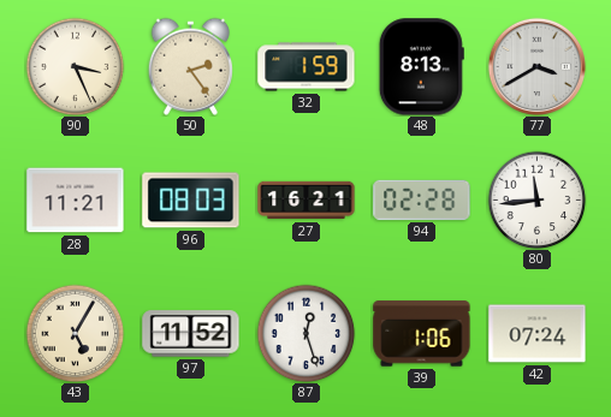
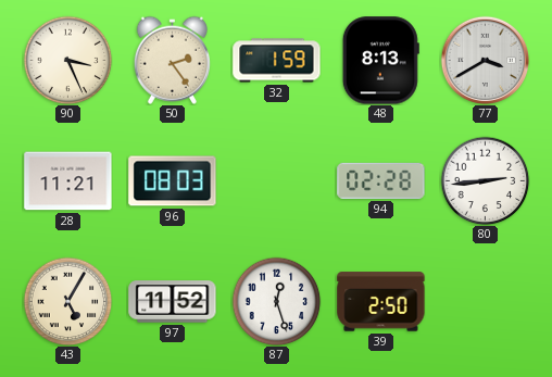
27: 16:21 -> none
80: 11:44 -> 2:44
39: 1:06 -> 2:50
42: 07:24 -> none
